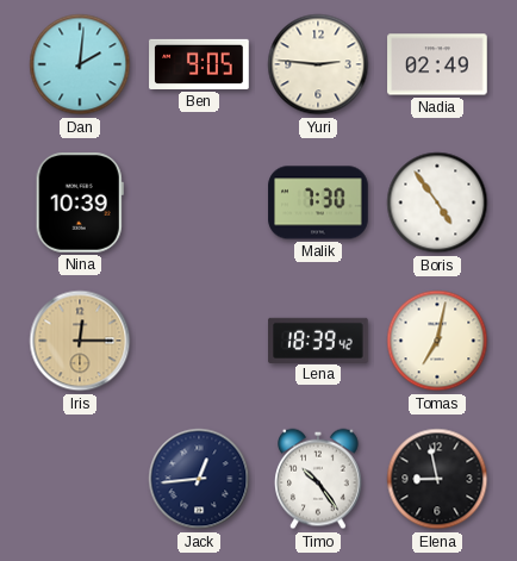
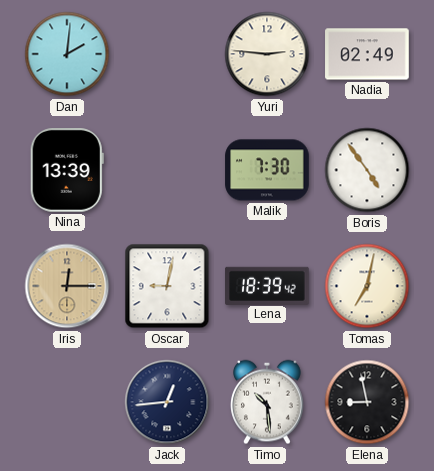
Ben: 9:05 -> none
Nina: 10:39 -> 13:39
Oscar: none -> 9:02
Timo: 10:24 -> 10:29
